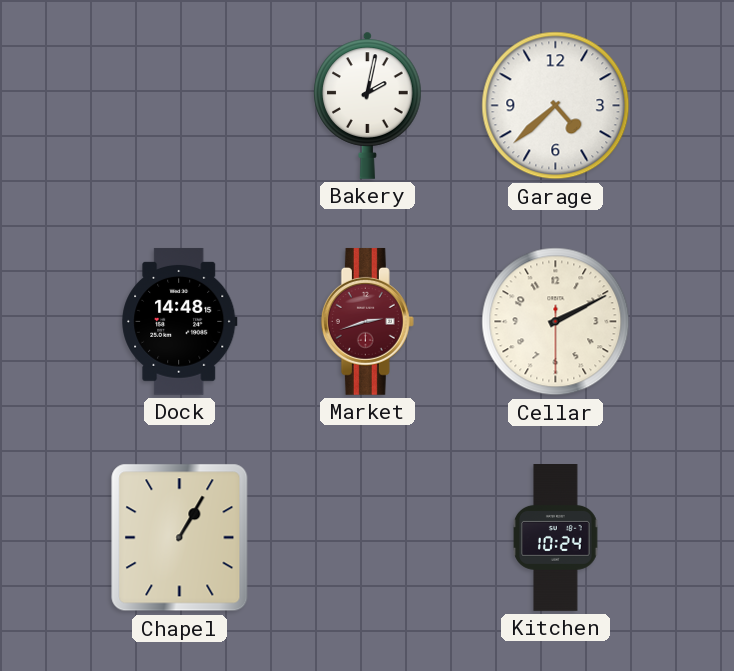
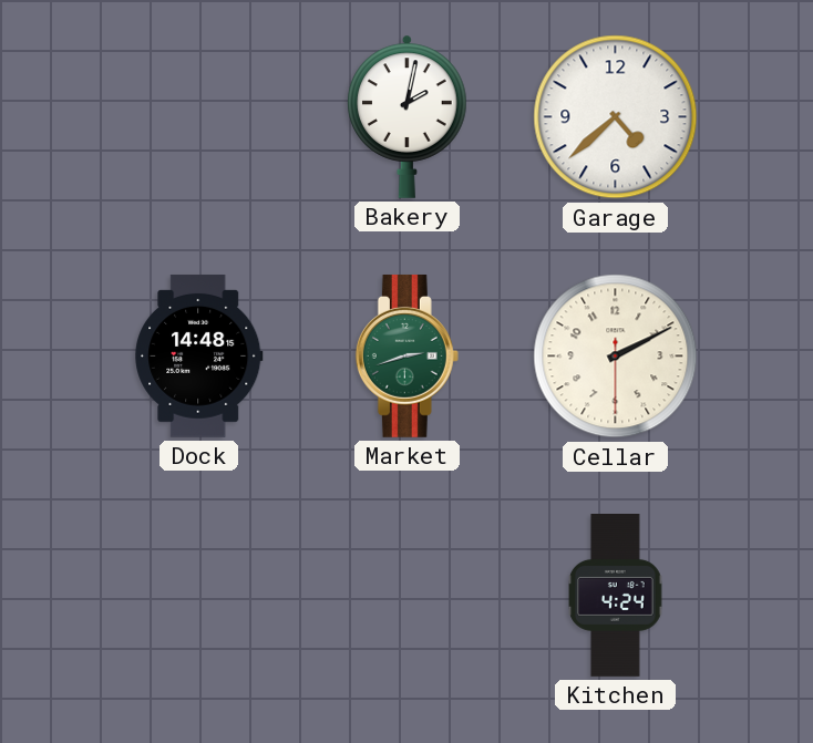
Market dial: burgundy -> green
Chapel: 1:05 -> none
Kitchen: 10:24 -> 4:24
